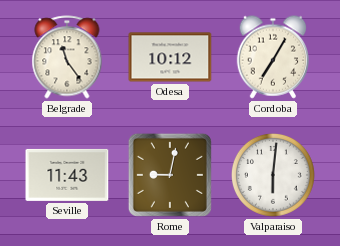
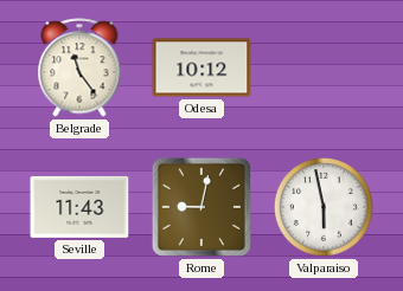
Cordoba: 7:05 -> none
Valparaiso: 6:01 -> 5:58
